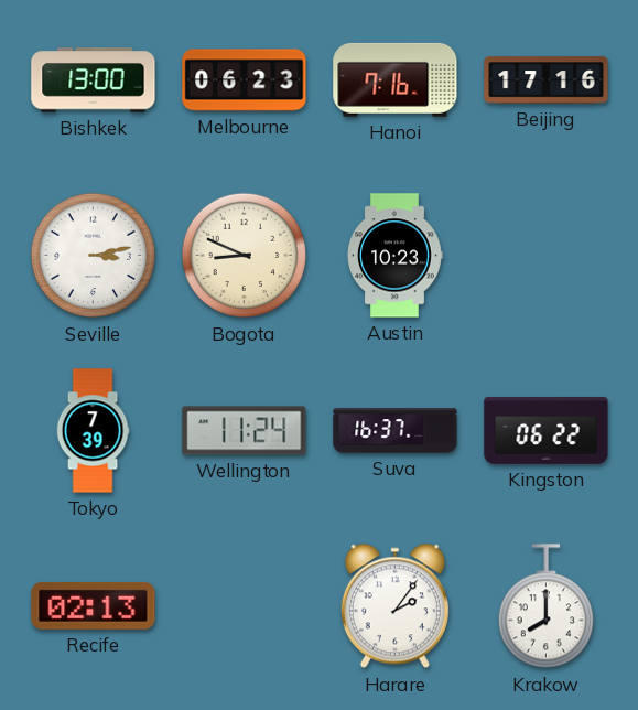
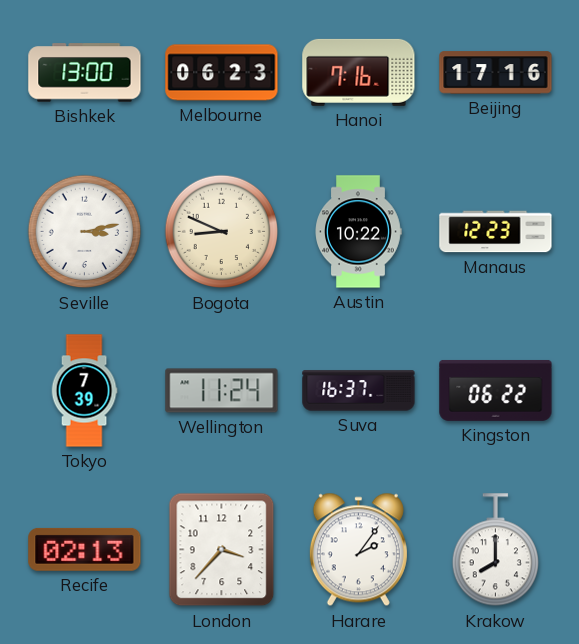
Austin: 10:23 -> 10:22
Manaus: none -> 12:23
London: none -> 3:37
